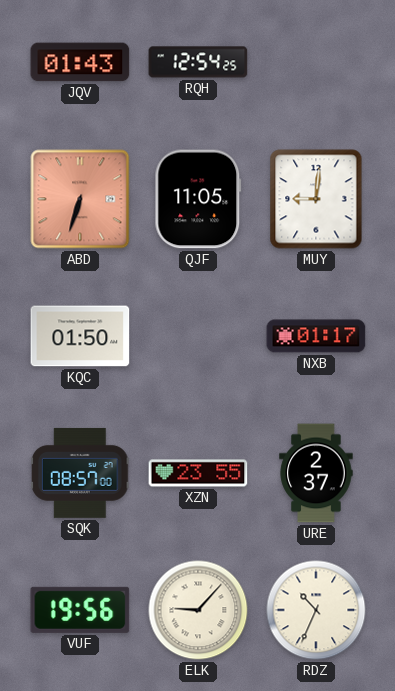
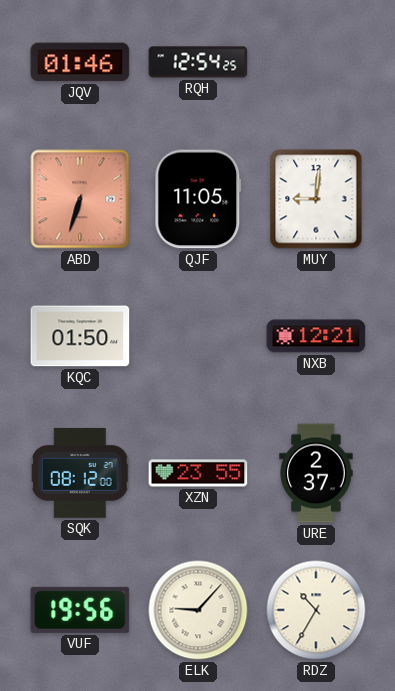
JQV: 01:43 -> 01:46
NXB: 01:17 -> 12:21
SQK: 08:57 -> 08:12
RDZ: 10:34 -> 10:35
